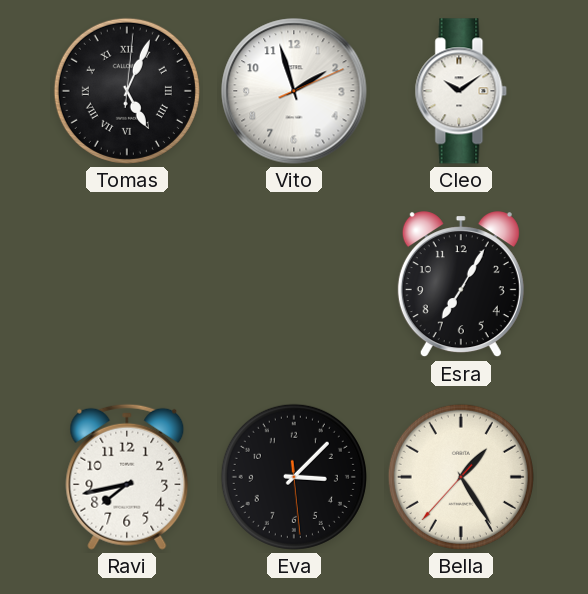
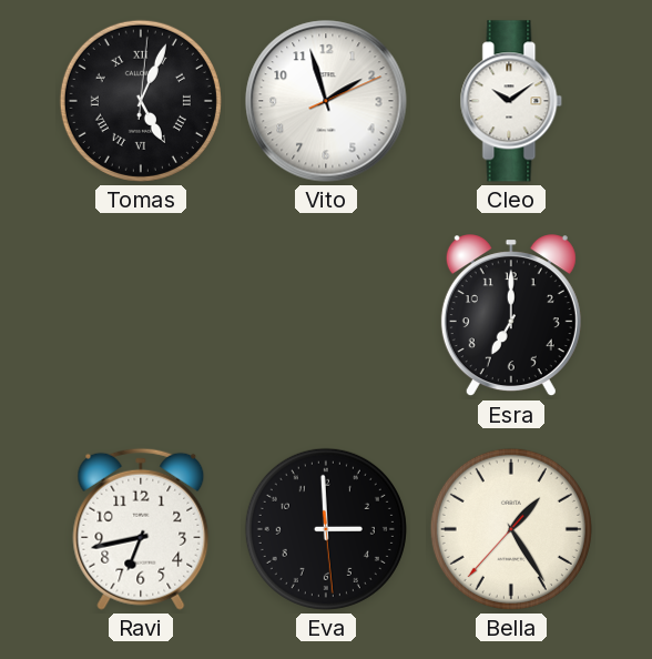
Esra: 7:05 -> 7:00
Ravi: 7:43 -> 6:43
Eva: 3:07 -> 2:59
